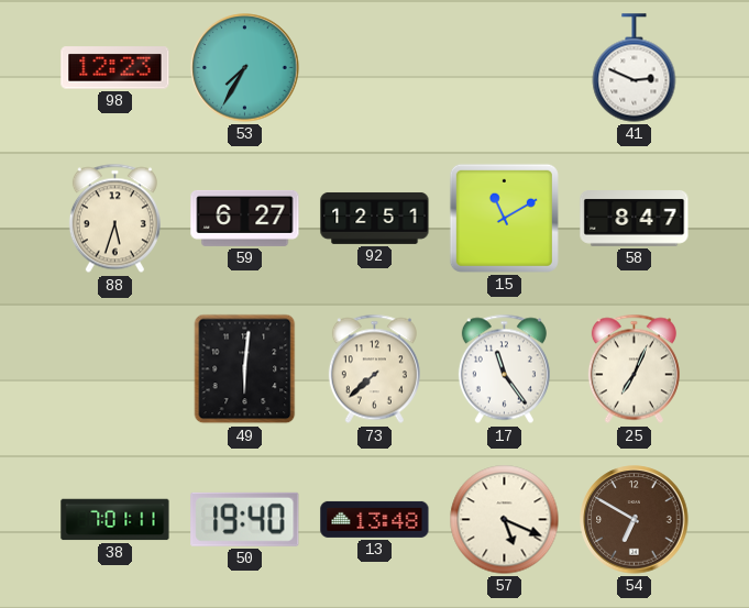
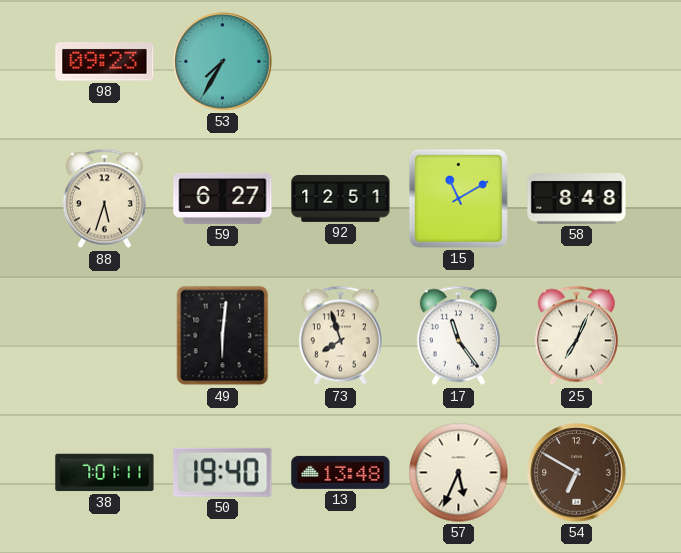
98: 12:23 -> 09:23
41: 2:49 -> none
58: 8:47 -> 8:48
73: 7:38 -> 7:57
57: 5:19 -> 5:34
